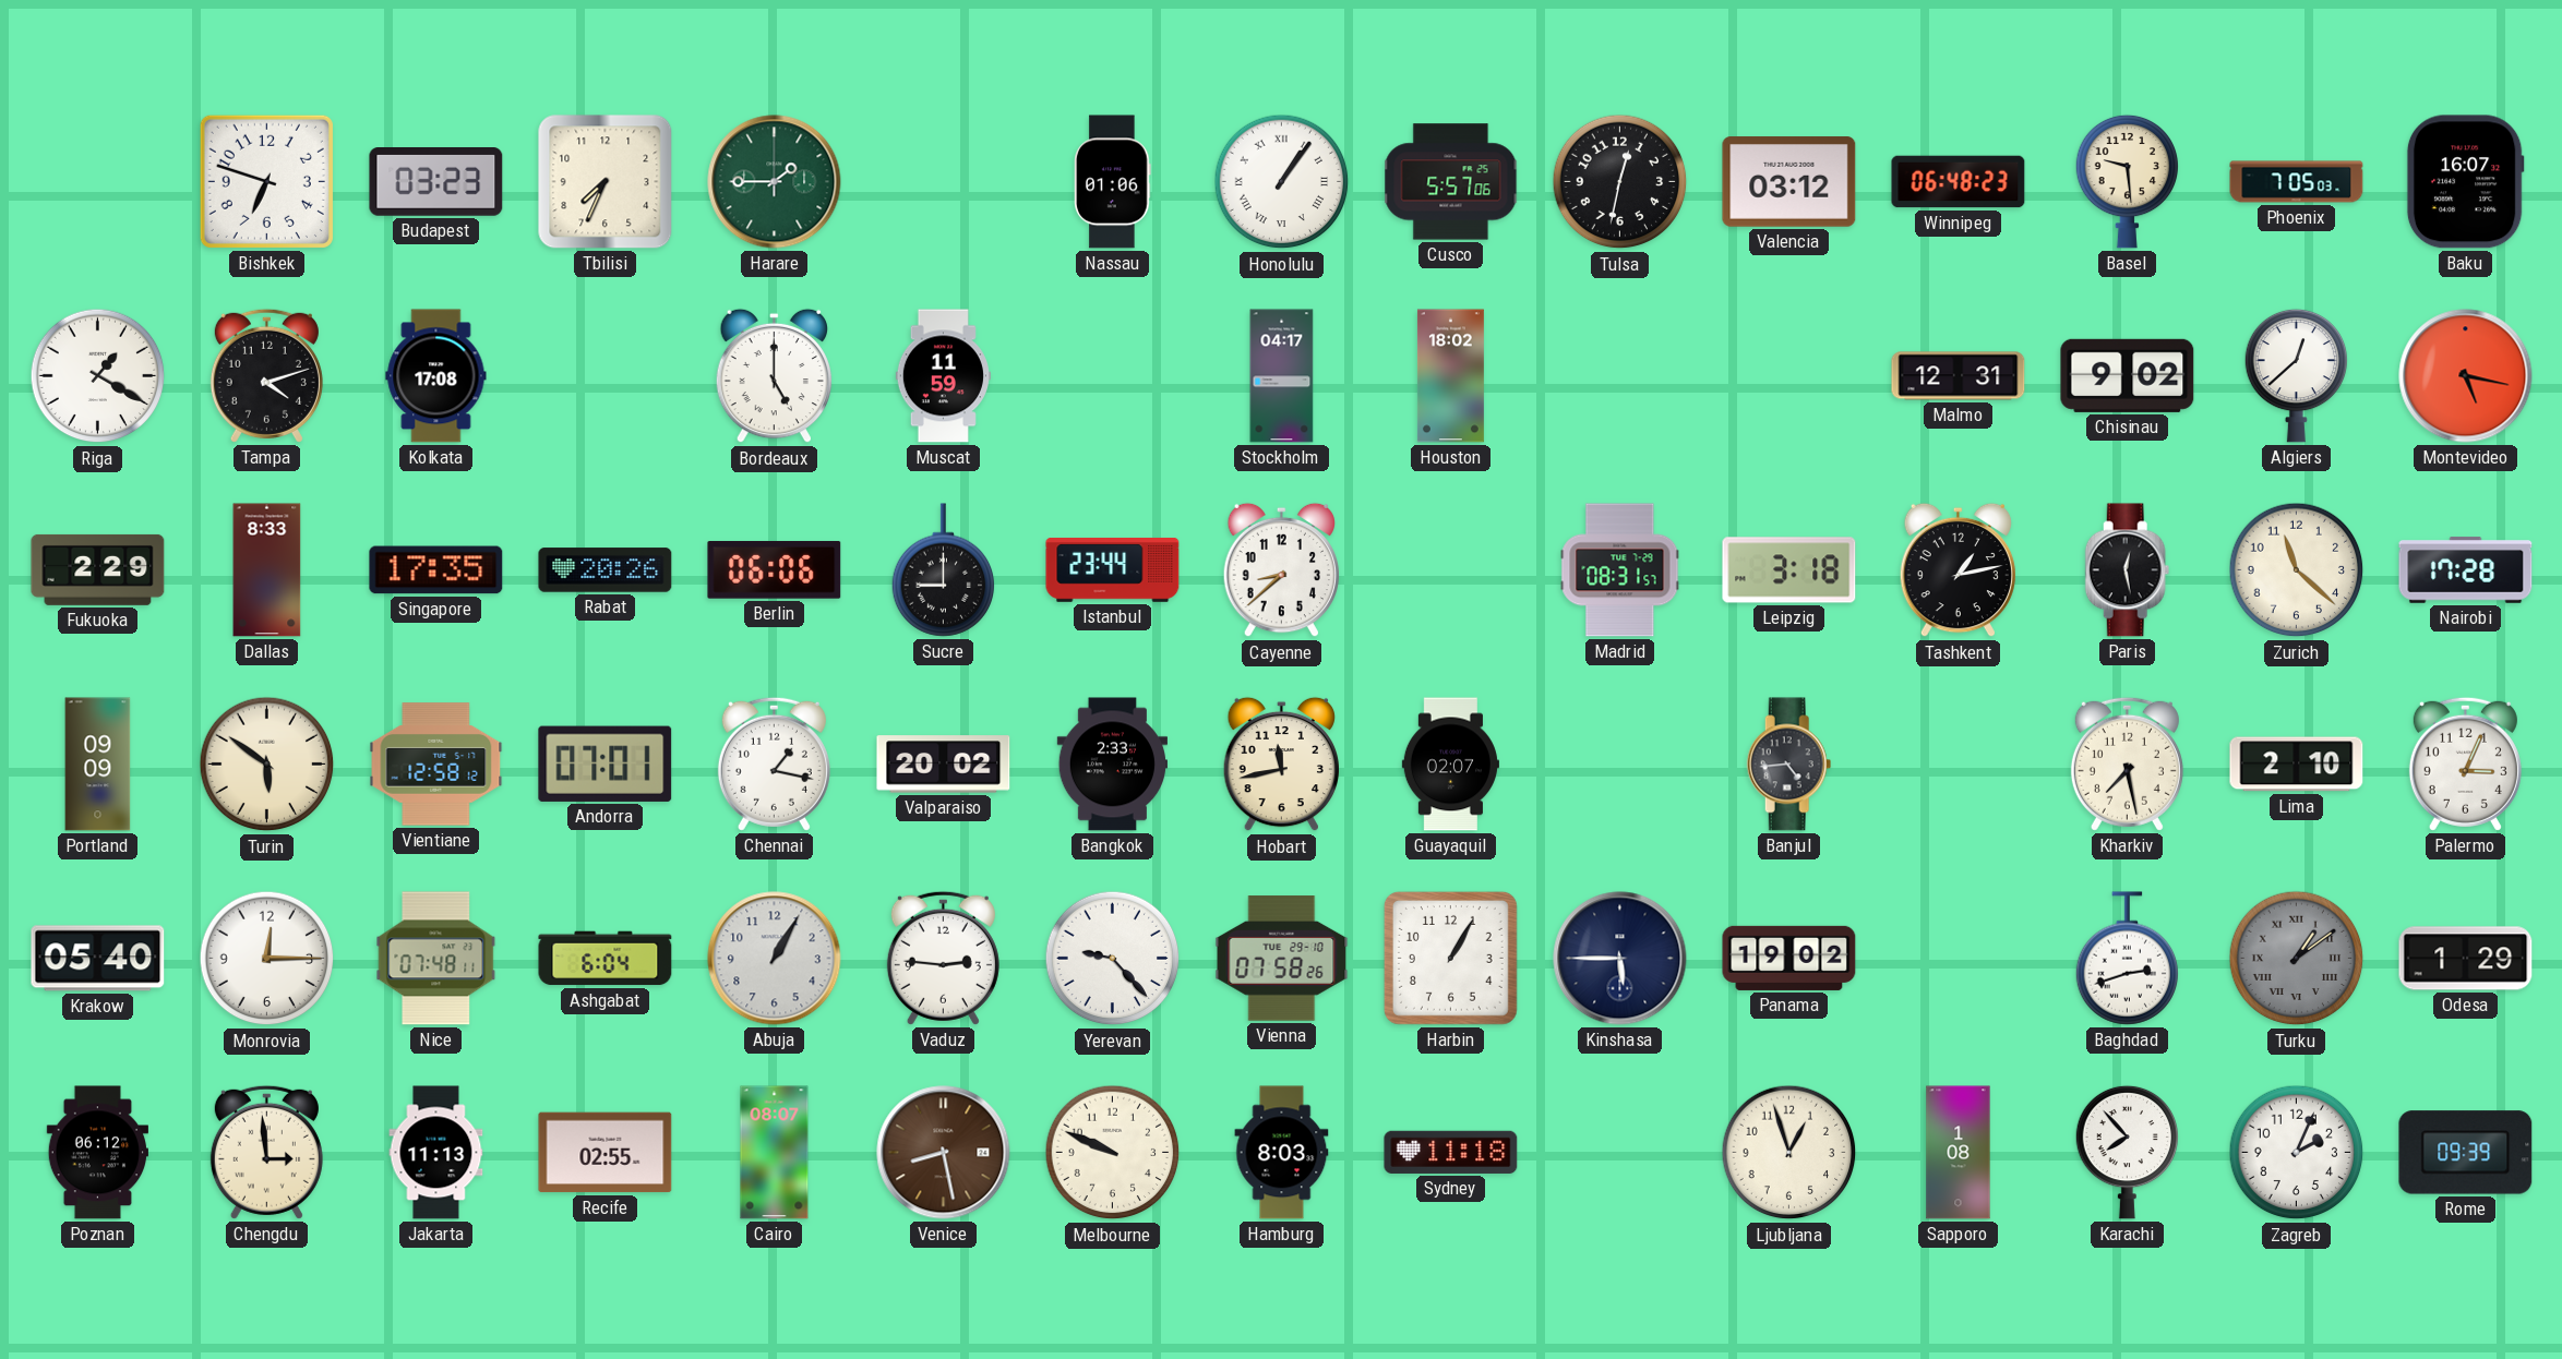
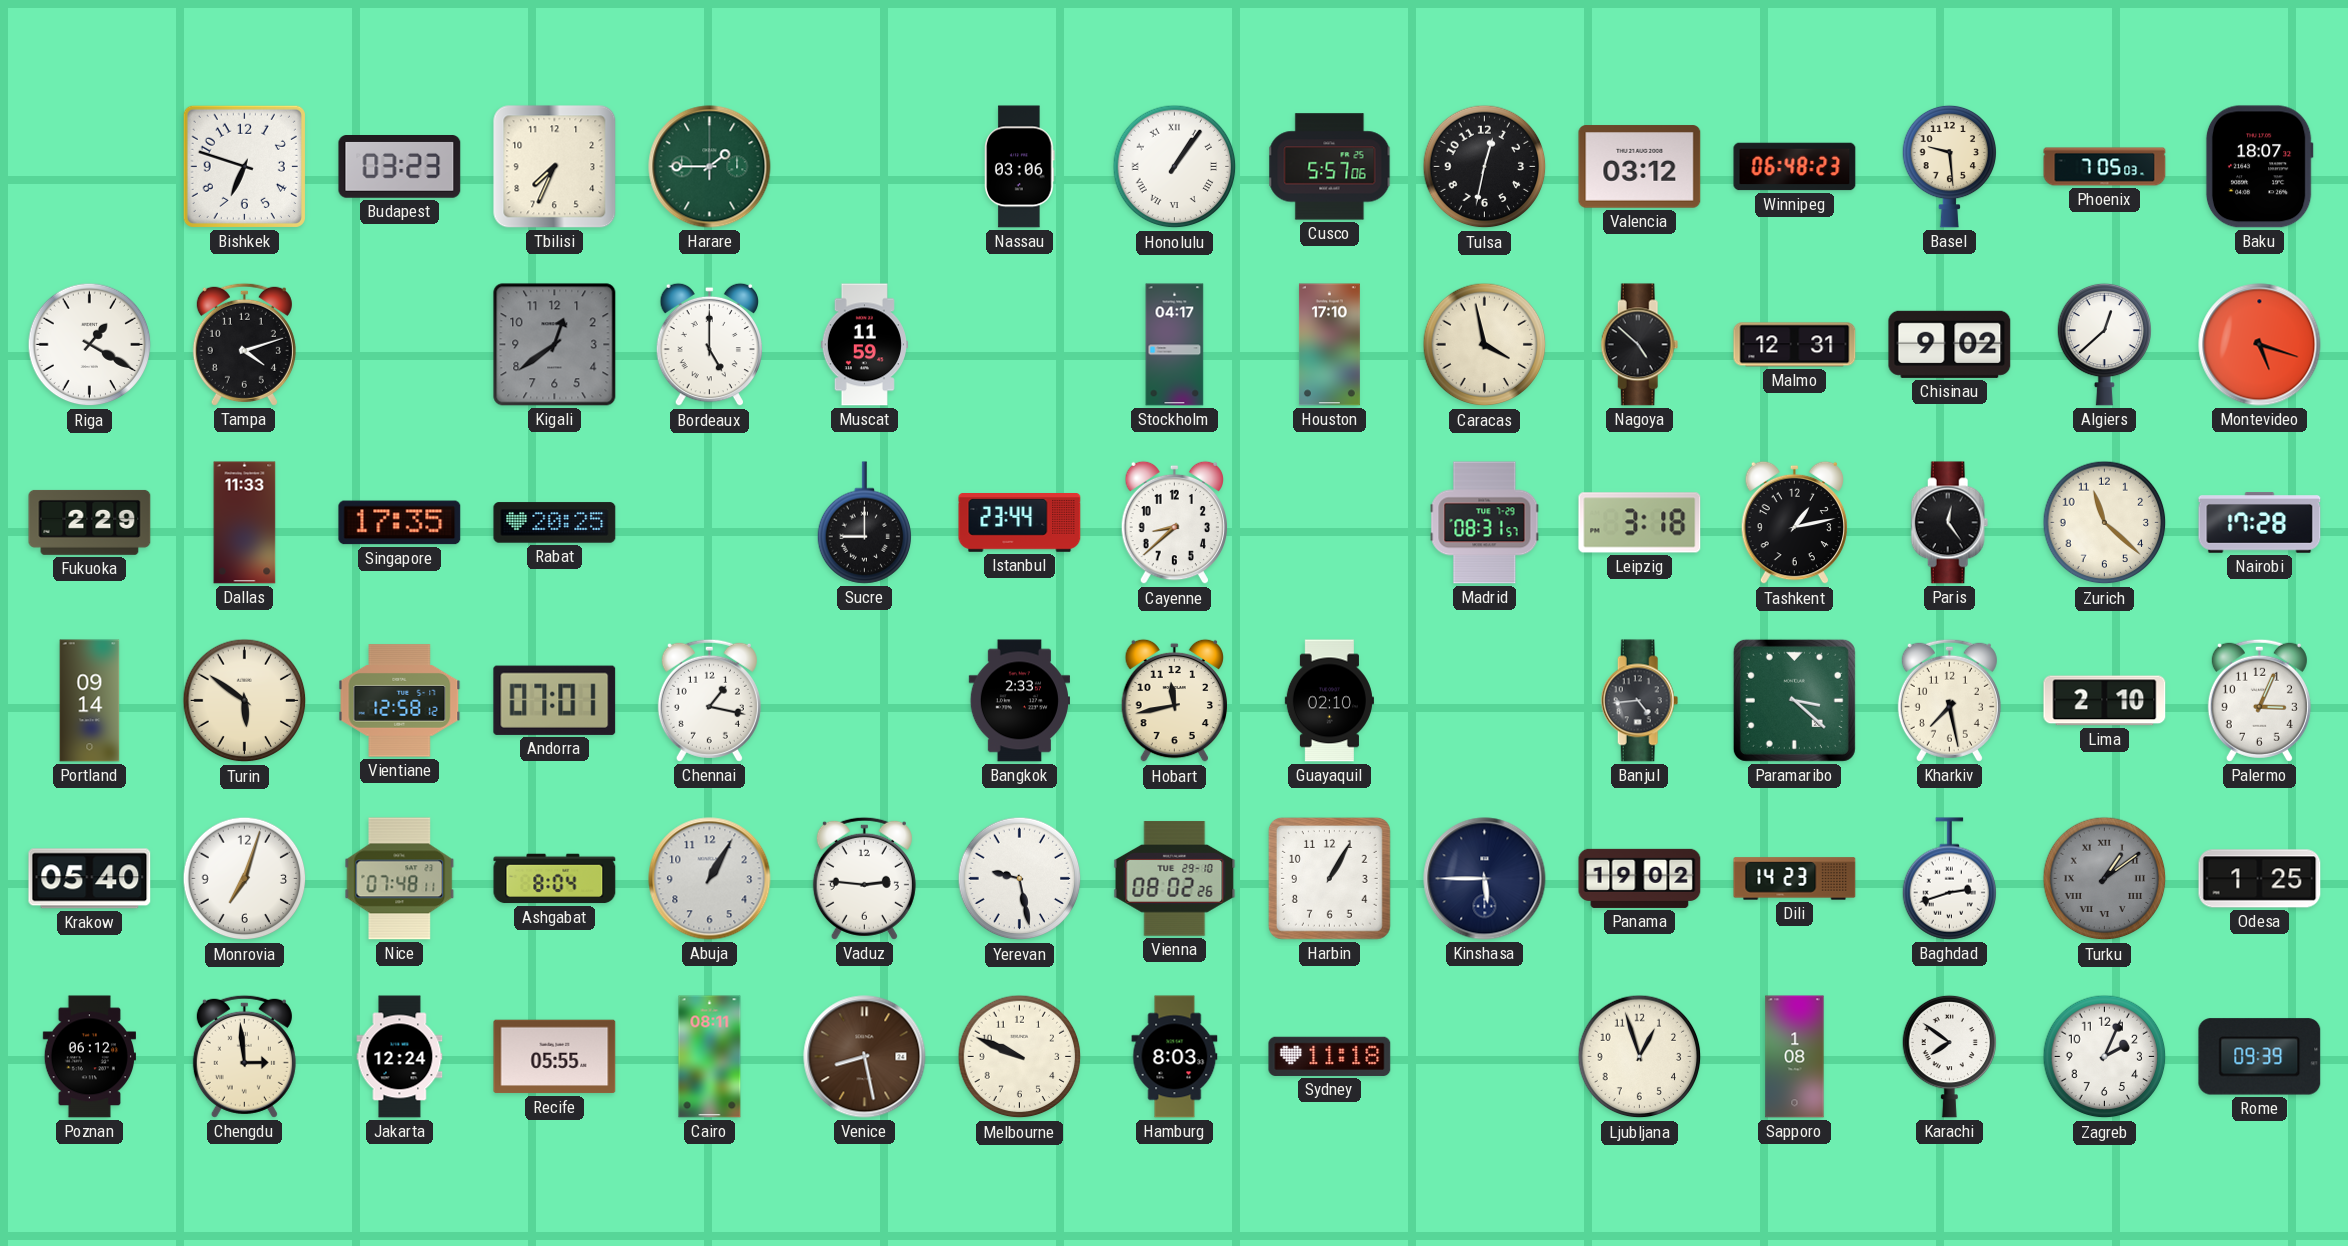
Nassau: 01:06 -> 03:06
Baku: 16:07 -> 18:07
Kolkata: 17:08 -> none
Kigali: none -> 12:39
Houston: 18:02 -> 17:10
Caracas: none -> 3:58
Nagoya: none -> 4:52
Montevideo: 5:17 -> 5:18
Dallas: 8:33 -> 11:33
Rabat: 20:26 -> 20:25
Berlin: 06:06 -> none
Paris: 12:28 -> 12:24
Portland: 09:09 -> 09:14
Valparaiso: 20:02 -> none
Guayaquil: 02:07 -> 02:10
Paramaribo: none -> 3:22
Monrovia: 12:15 -> 7:03
Ashgabat: 6:04 -> 8:04
Yerevan: 9:23 -> 9:28
Vienna: 07:58 -> 08:02
Dili: none -> 14:23
Odesa: 1:29 -> 1:25
Jakarta: 11:13 -> 12:24
Recife: 02:55 -> 05:55
Cairo: 08:07 -> 08:11
Karachi: 7:53 -> 7:51
